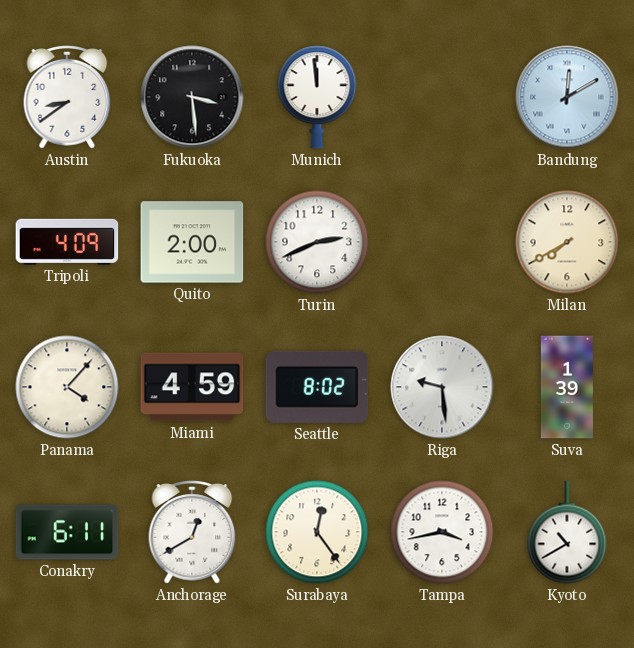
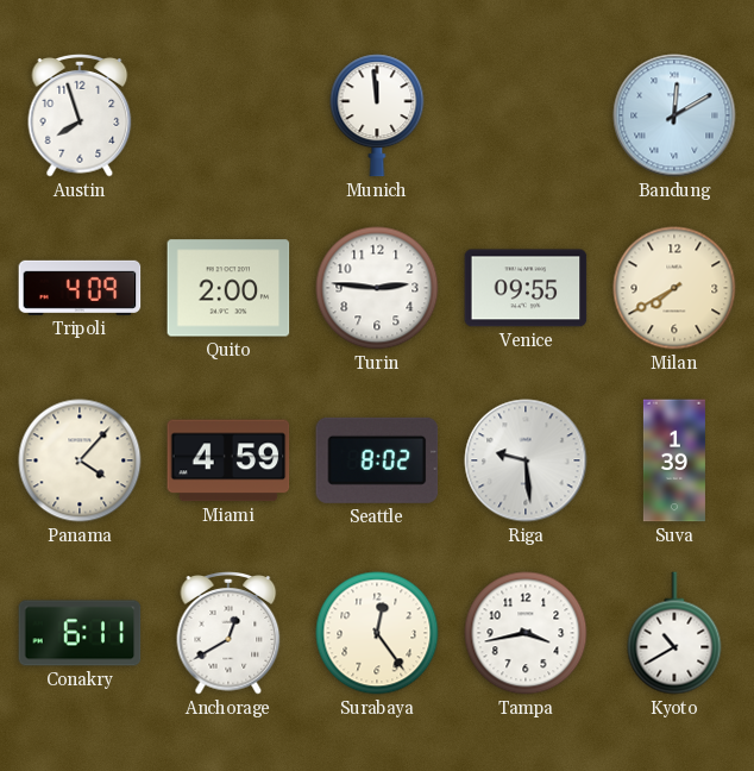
Austin: 8:39 -> 7:57
Fukuoka: 3:29 -> none
Turin: 2:41 -> 2:46
Venice: none -> 09:55
